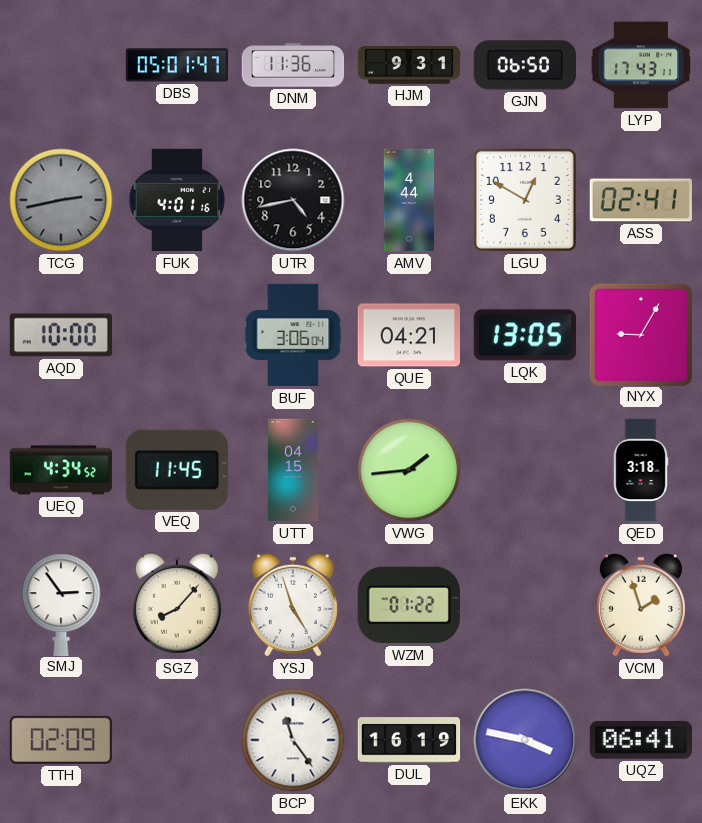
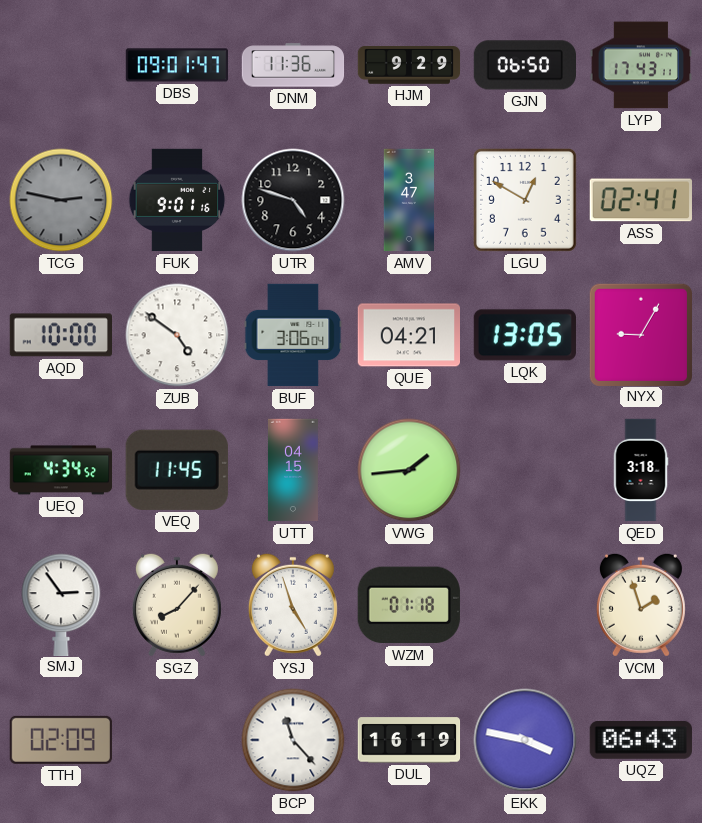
DBS: 05:01 -> 09:01
HJM: 9:31 -> 9:29
TCG: 2:43 -> 2:47
FUK: 4:01 -> 9:01
UTR: 4:43 -> 4:48
AMV: 4:44 -> 3:47
ZUB: none -> 4:51
WZM: 01:22 -> 01:18
BCP: 11:24 -> 11:23
UQZ: 06:41 -> 06:43
